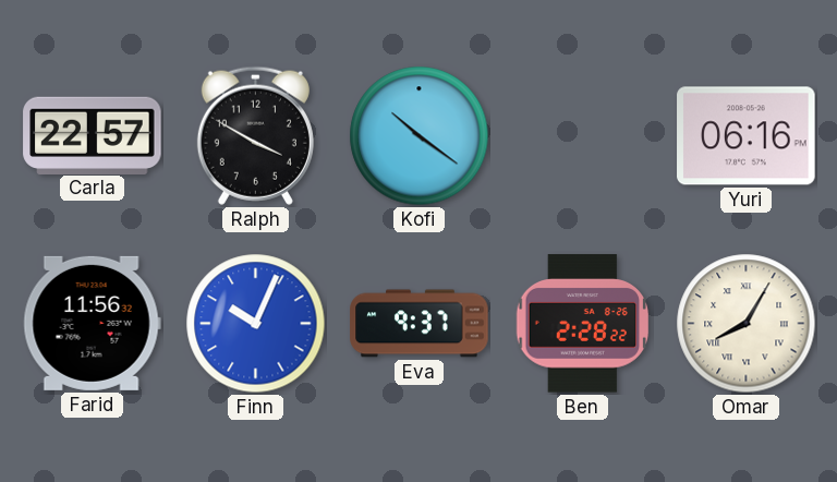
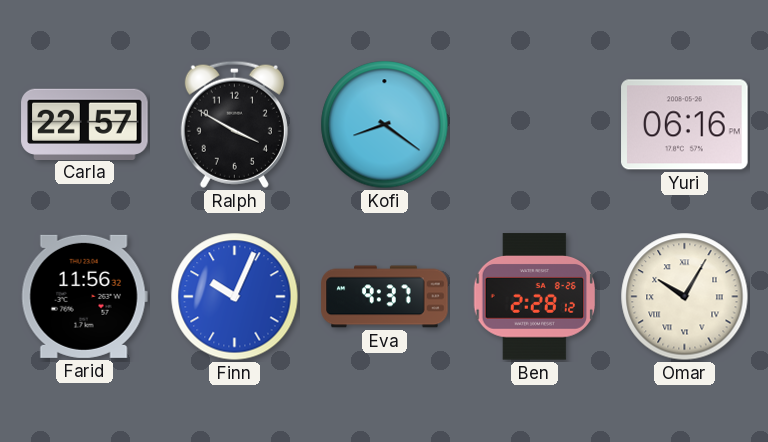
Kofi: 10:21 -> 8:21
Ben: 2:28:22 -> 2:28:12
Omar: 8:05 -> 10:05
